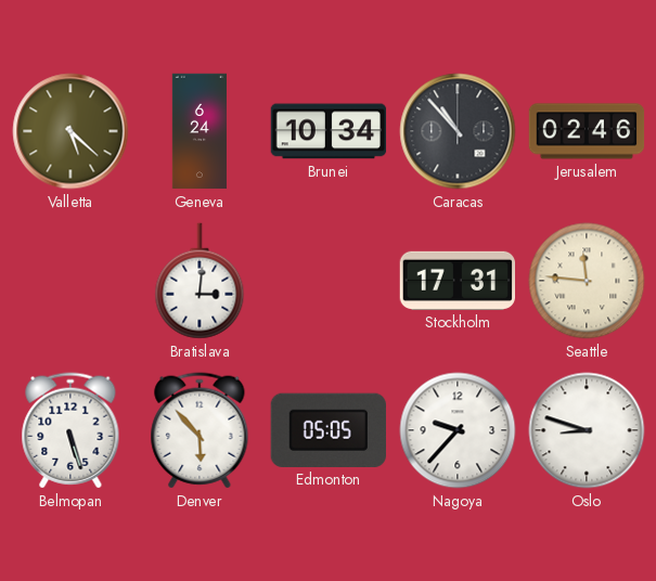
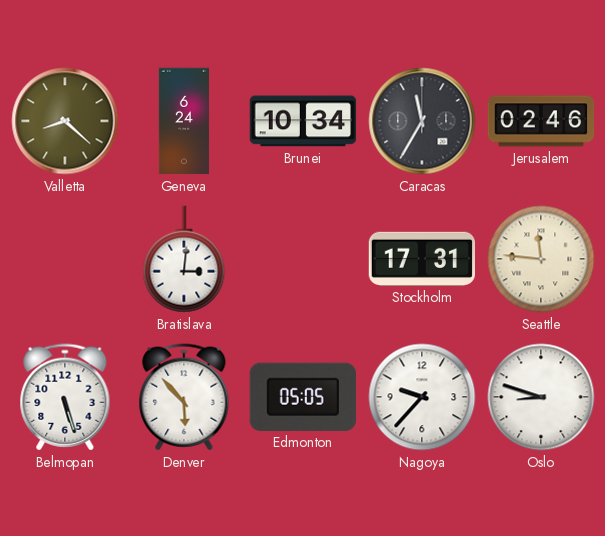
Valletta: 5:22 -> 8:22
Caracas: 10:53 -> 11:35
